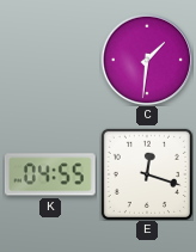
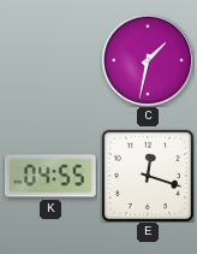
C: 1:31 -> 1:32
